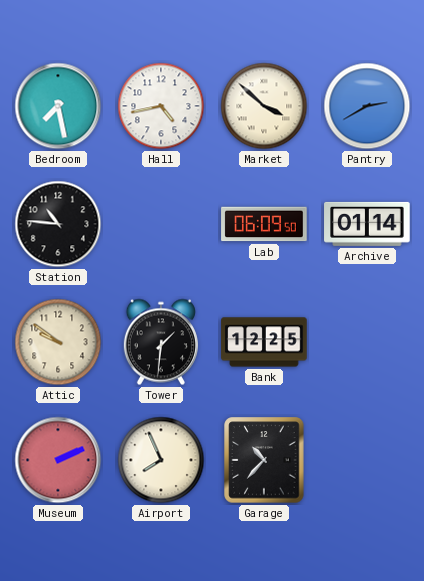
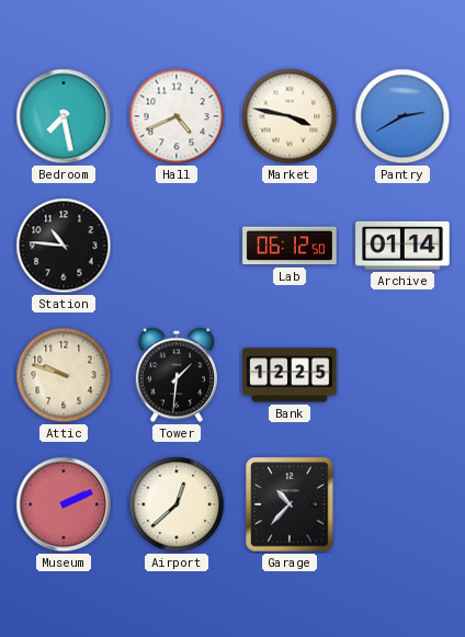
Hall: 4:43 -> 4:41
Market: 3:52 -> 3:47
Lab: 06:09 -> 06:12
Attic: 9:51 -> 9:48
Airport: 7:56 -> 12:38
